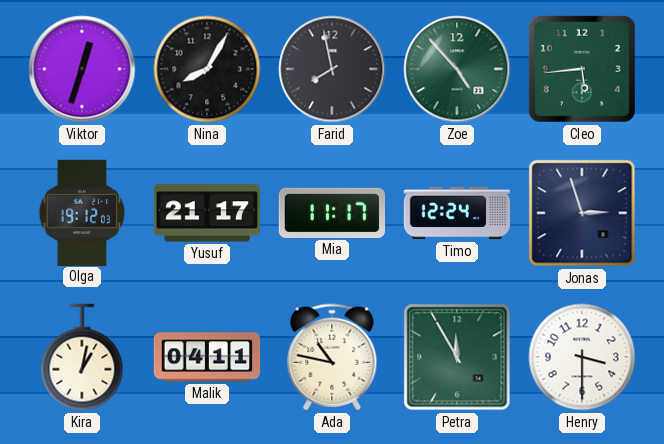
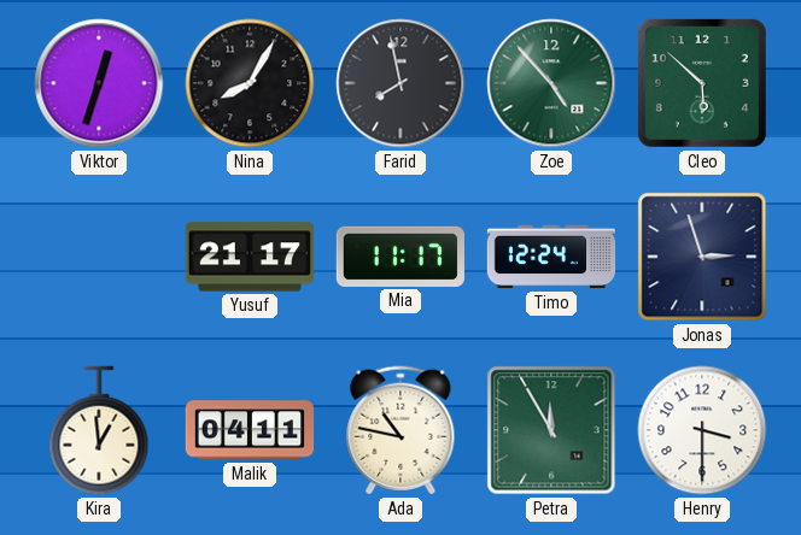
Cleo: 5:44 -> 5:52
Olga: 19:12 -> none
Kira: 1:02 -> 12:59
